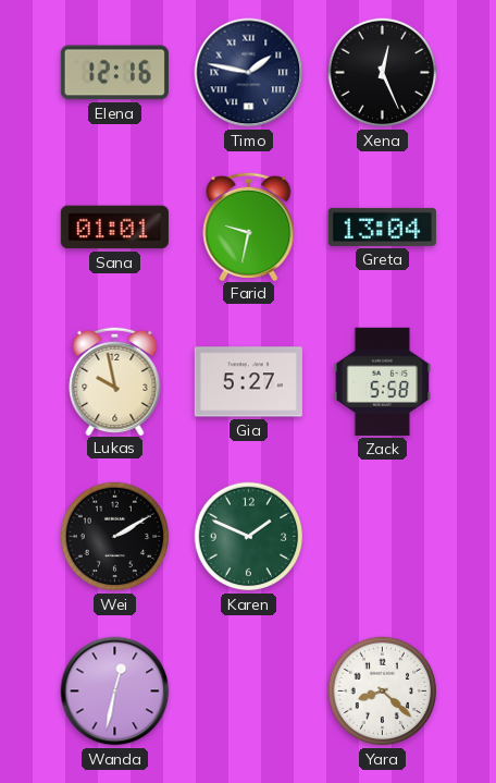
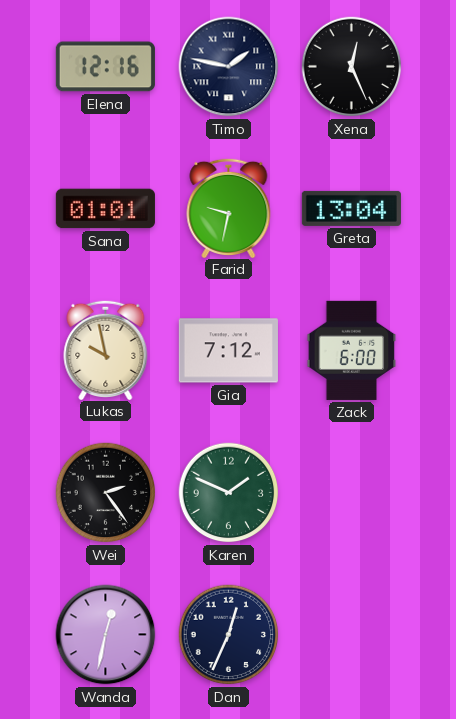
Gia: 5:27 -> 7:12
Zack: 5:58 -> 6:00
Wei: 2:10 -> 2:24
Dan: none -> 12:34
Yara: 8:22 -> none
